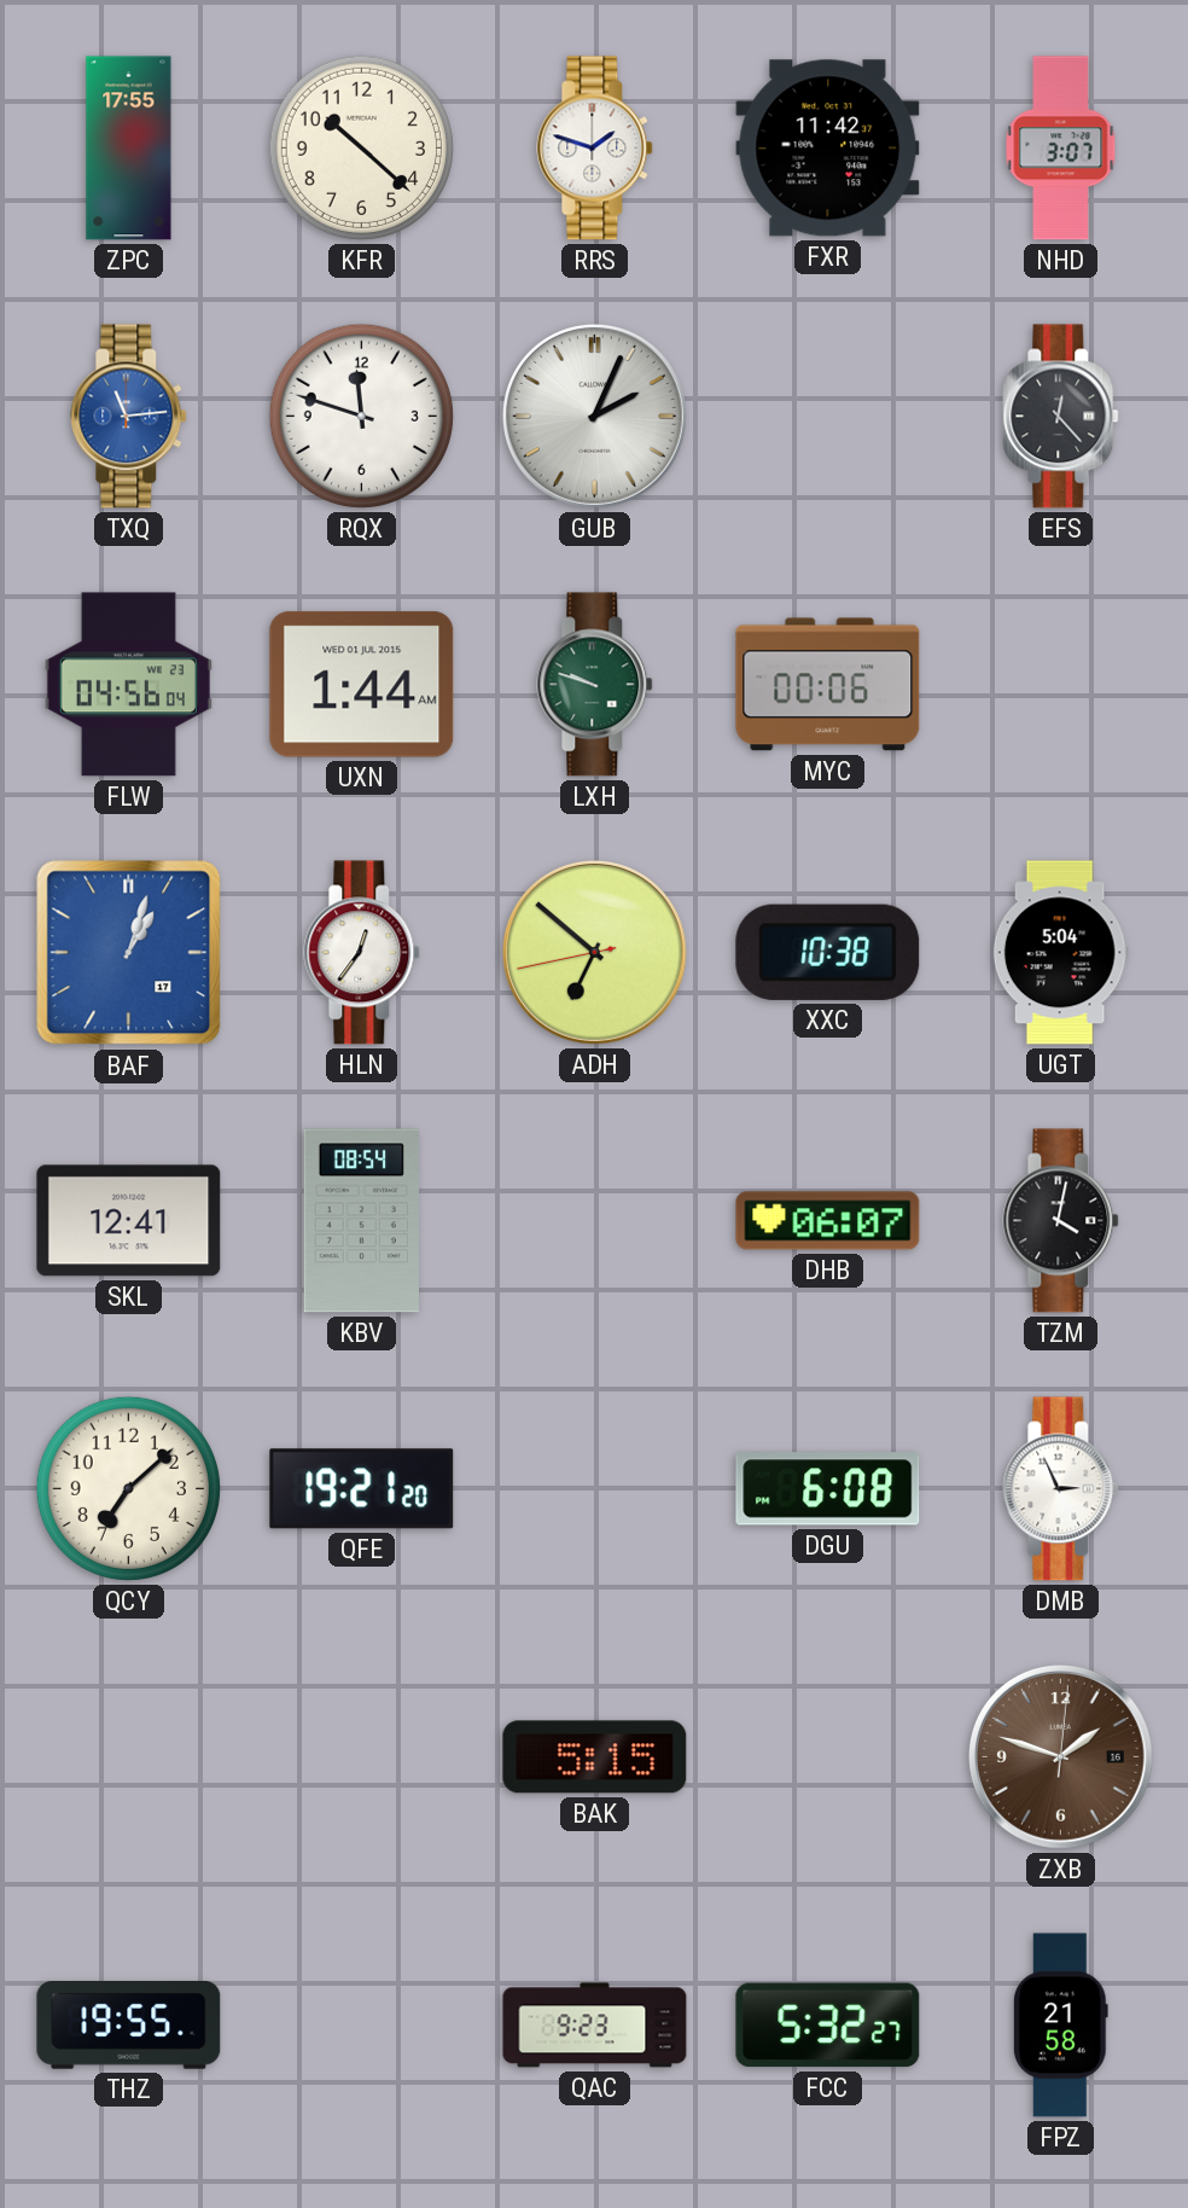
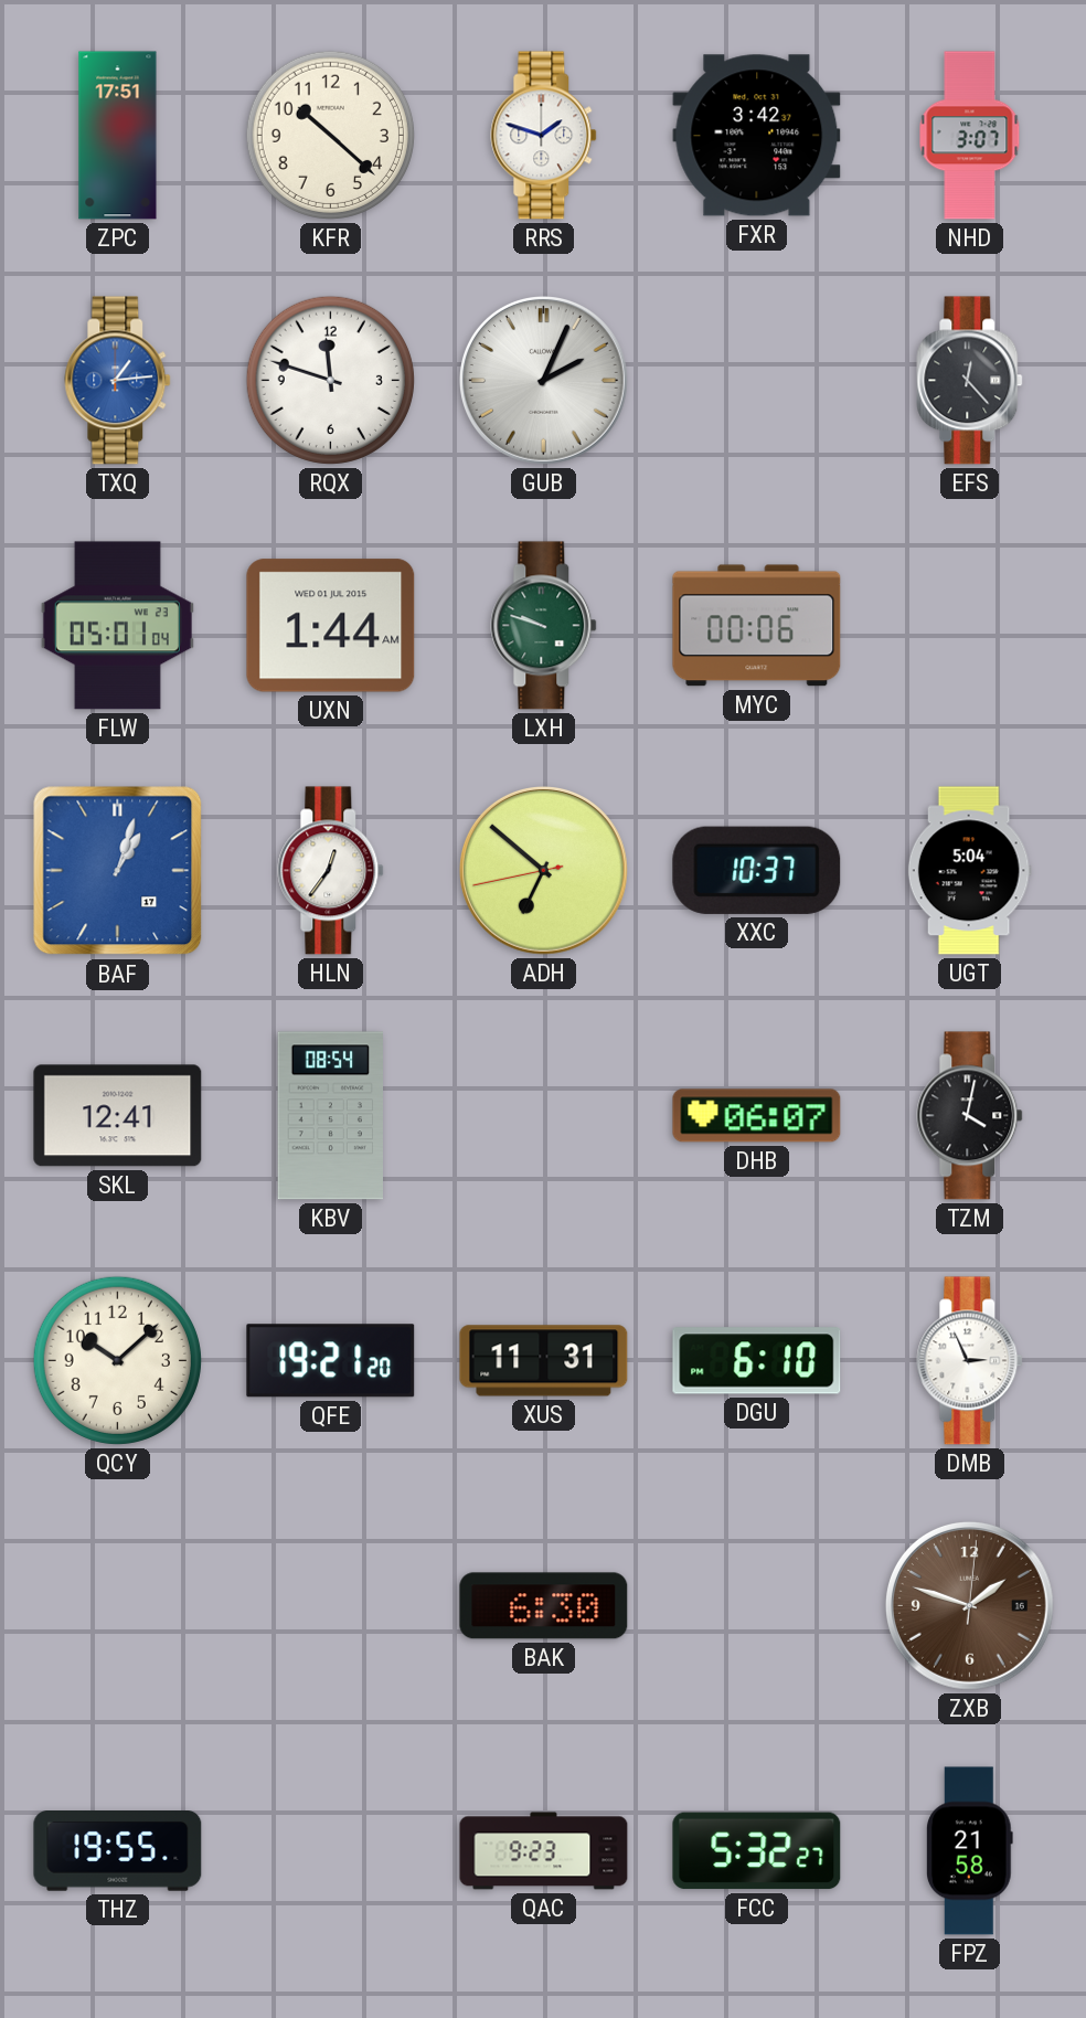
ZPC: 17:55 -> 17:51
FXR: 11:42 -> 3:42
TXQ: 11:14 -> 1:14
FLW: 04:56 -> 05:01
XXC: 10:38 -> 10:37
QCY: 7:08 -> 10:08
XUS: none -> 11:31
DGU: 6:08 -> 6:10
BAK: 5:15 -> 6:30
